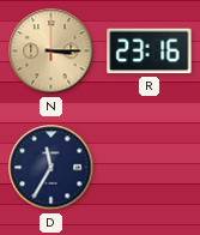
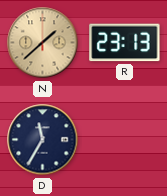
N: 3:15 -> 1:38
R: 23:16 -> 23:13
